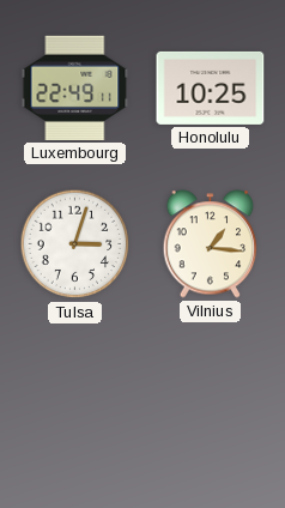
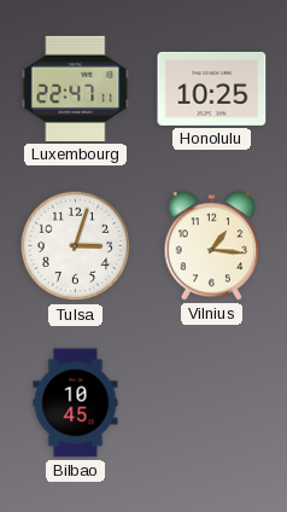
Luxembourg: 22:49 -> 22:47
Bilbao: none -> 10:45
